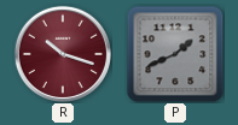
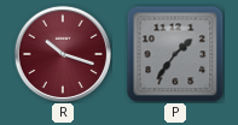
P: 1:41 -> 1:36
